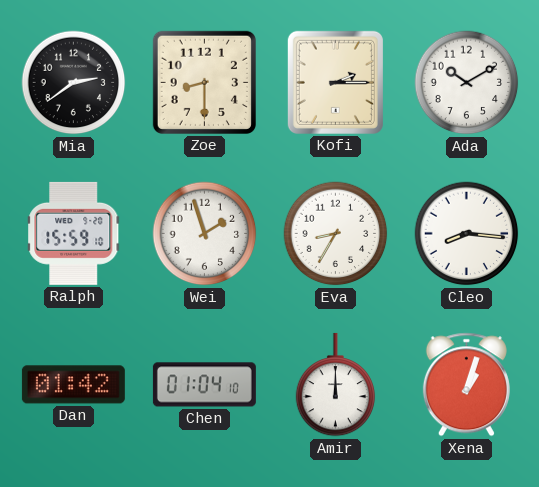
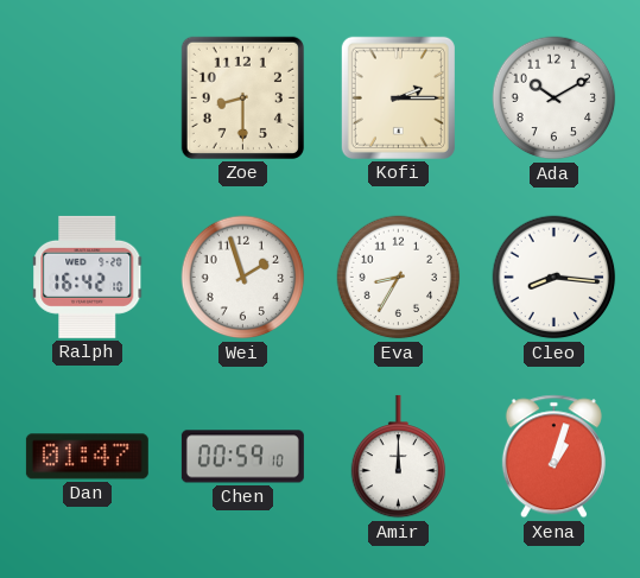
Mia: 2:39 -> none
Ralph: 15:59 -> 16:42
Dan: 01:42 -> 01:47
Chen: 01:04 -> 00:59
